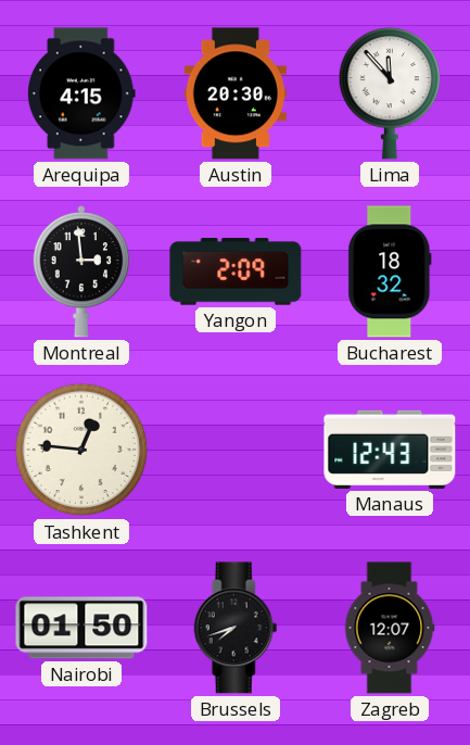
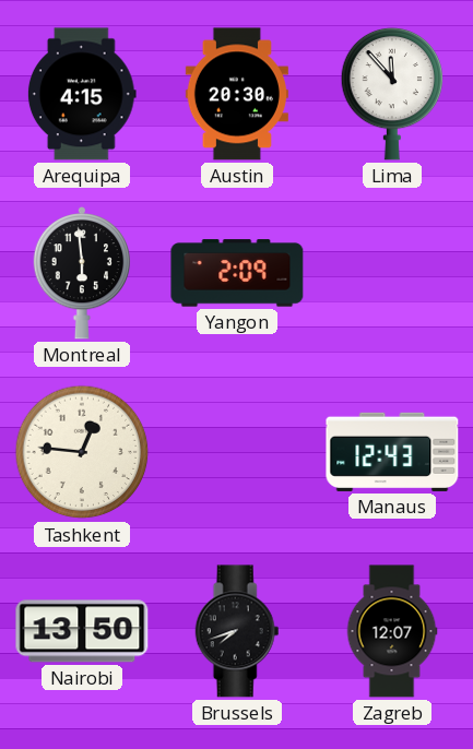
Montreal: 2:59 -> 5:59
Bucharest: 18:32 -> none
Nairobi: 01:50 -> 13:50
